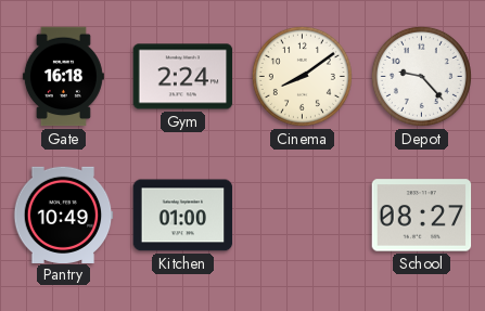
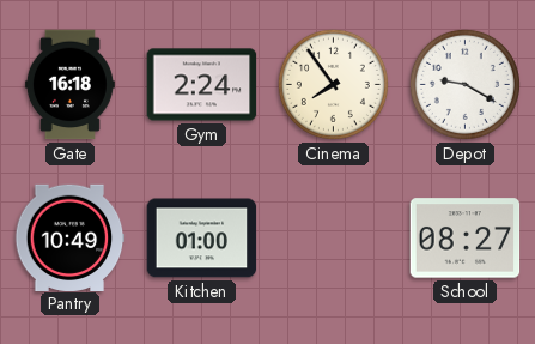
Cinema: 8:09 -> 7:54
Depot: 9:23 -> 9:20
